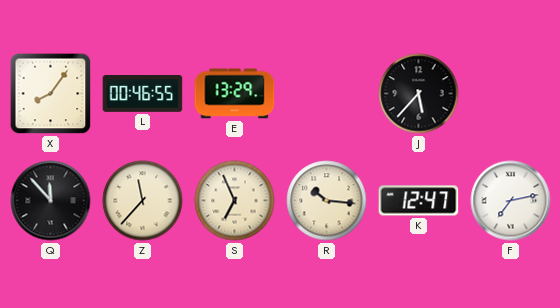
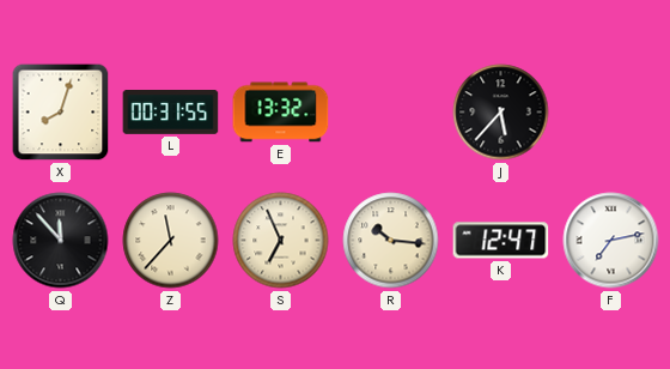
X: 8:06 -> 8:03
L: 00:46 -> 00:31
E: 13:29 -> 13:32
